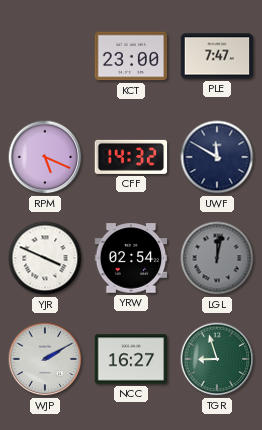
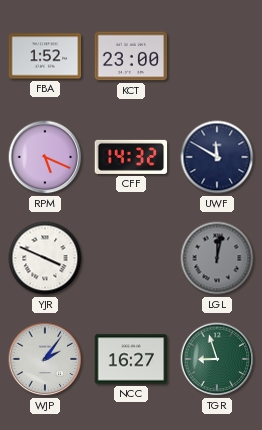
FBA: none -> 1:52
PLE: 7:47 -> none
YRW: 02:54 -> none
WJP: 2:10 -> 2:06
